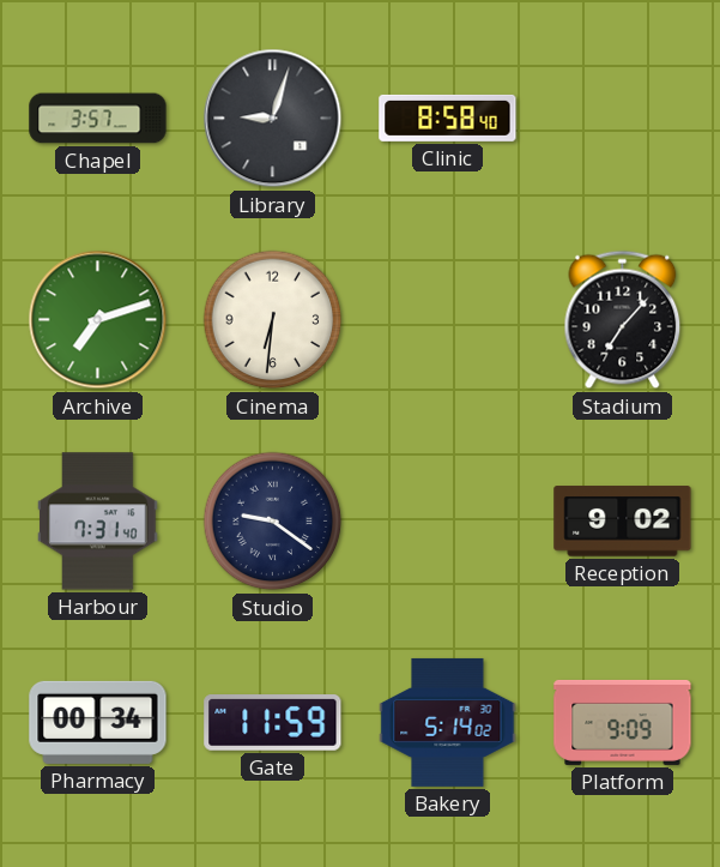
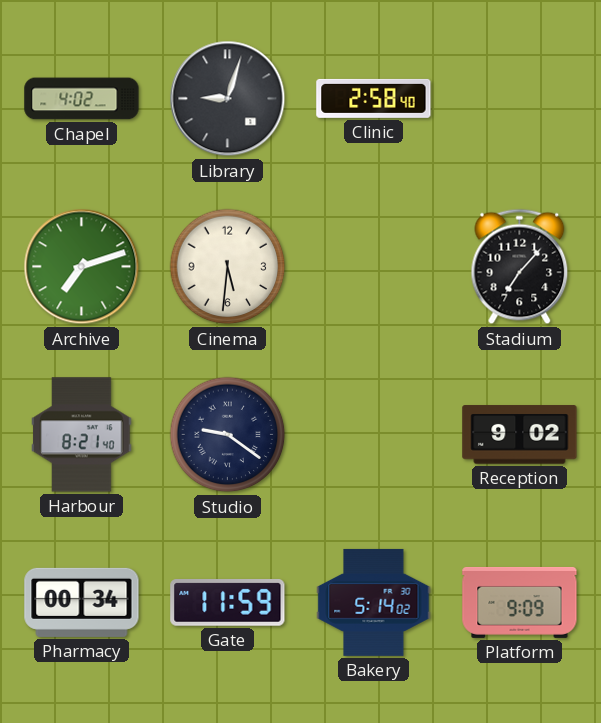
Chapel: 3:57 -> 4:02
Clinic: 8:58 -> 2:58
Cinema: 6:31 -> 5:31
Harbour: 7:31 -> 8:21
